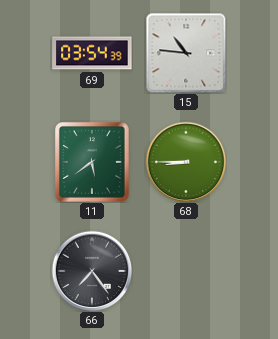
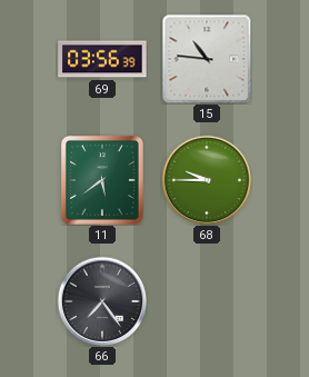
69: 03:54 -> 03:56
68: 8:45 -> 9:45
